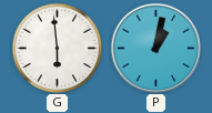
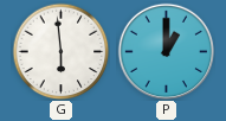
P: 1:02 -> 1:00
